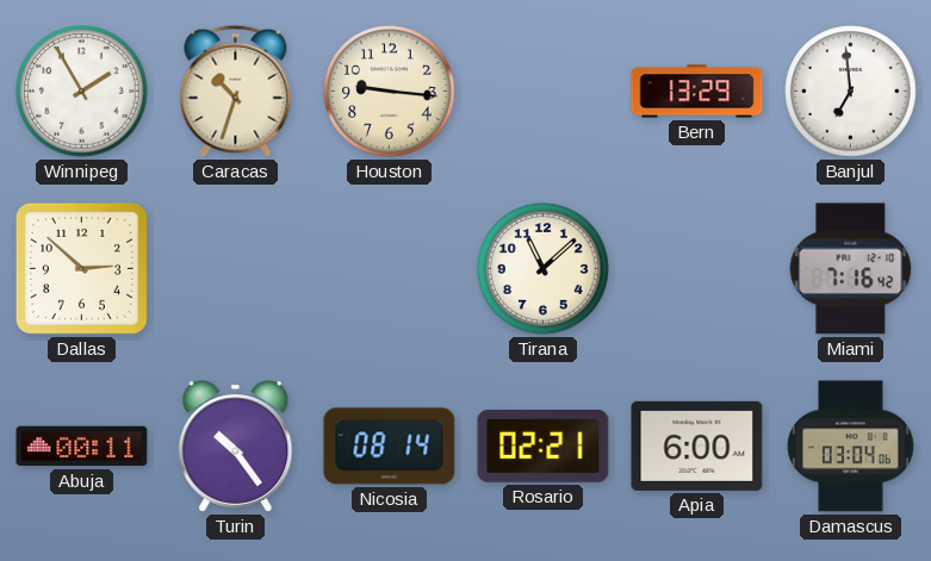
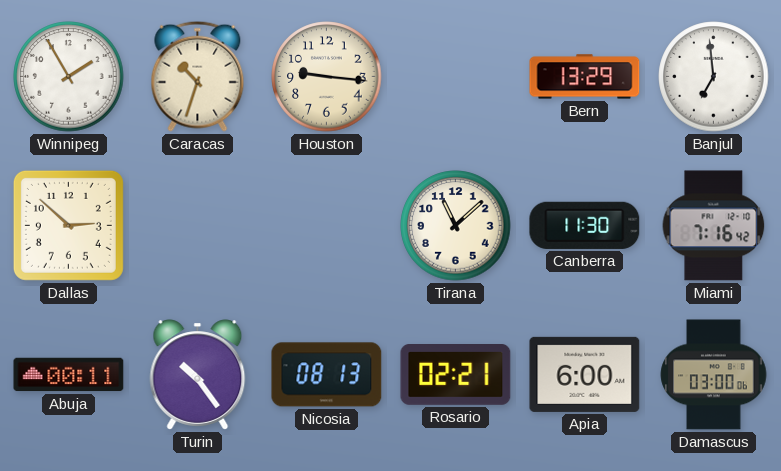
Canberra: none -> 11:30
Nicosia: 08:14 -> 08:13
Damascus: 03:04 -> 03:00
